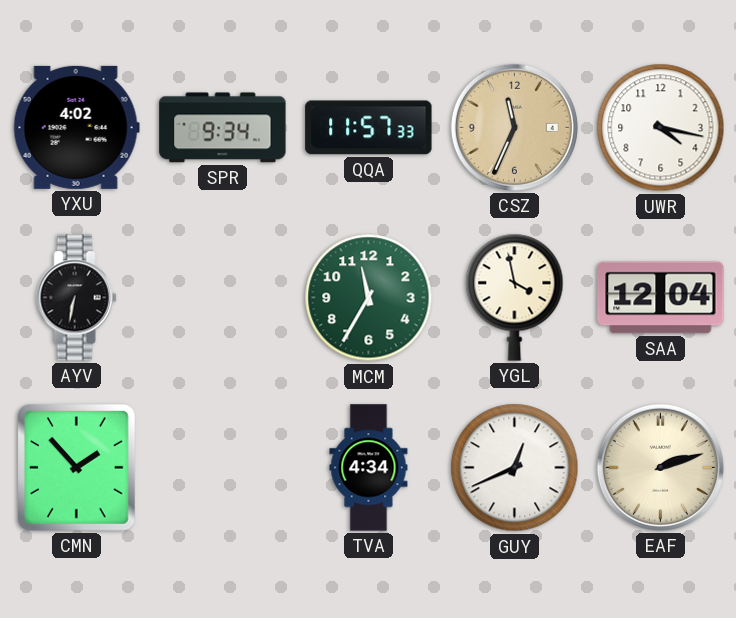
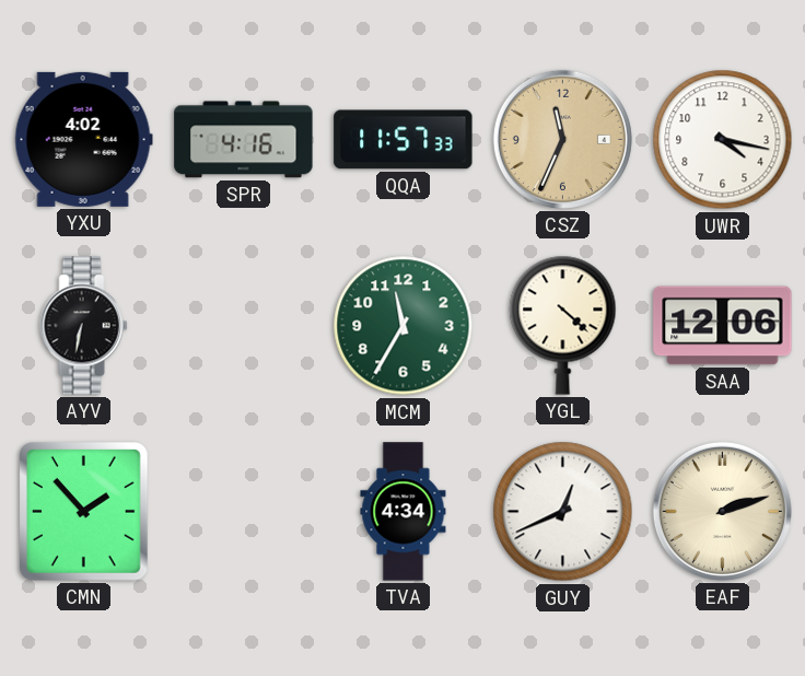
SPR: 9:34 -> 4:16
YGL: 3:58 -> 4:22
SAA: 12:04 -> 12:06
